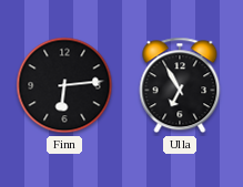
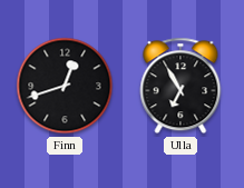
Finn: 6:14 -> 12:42
